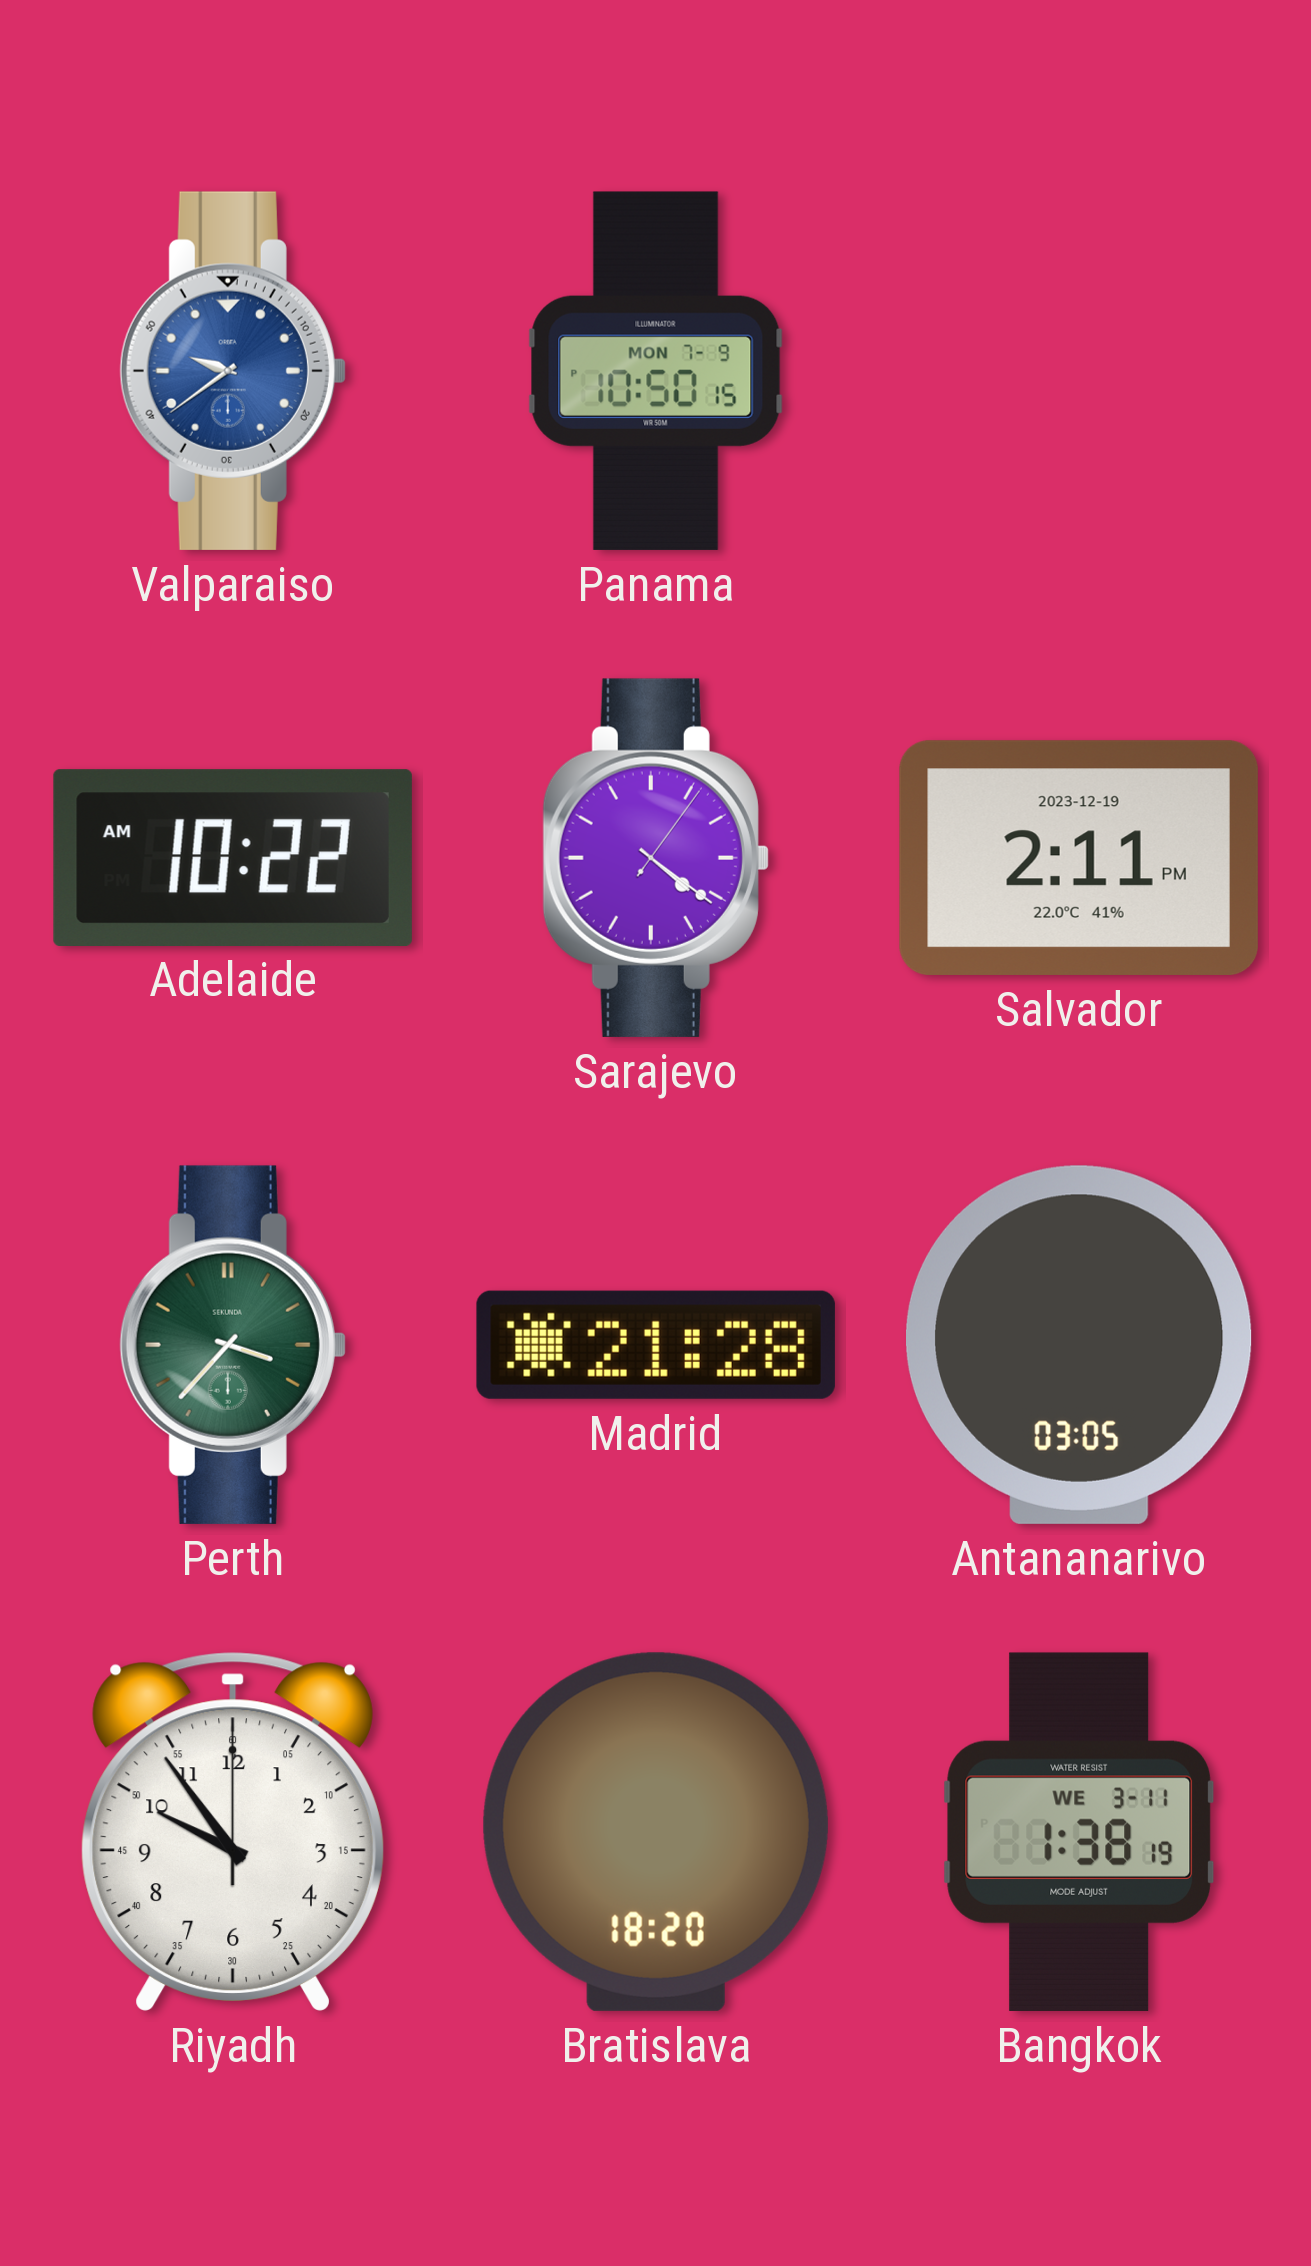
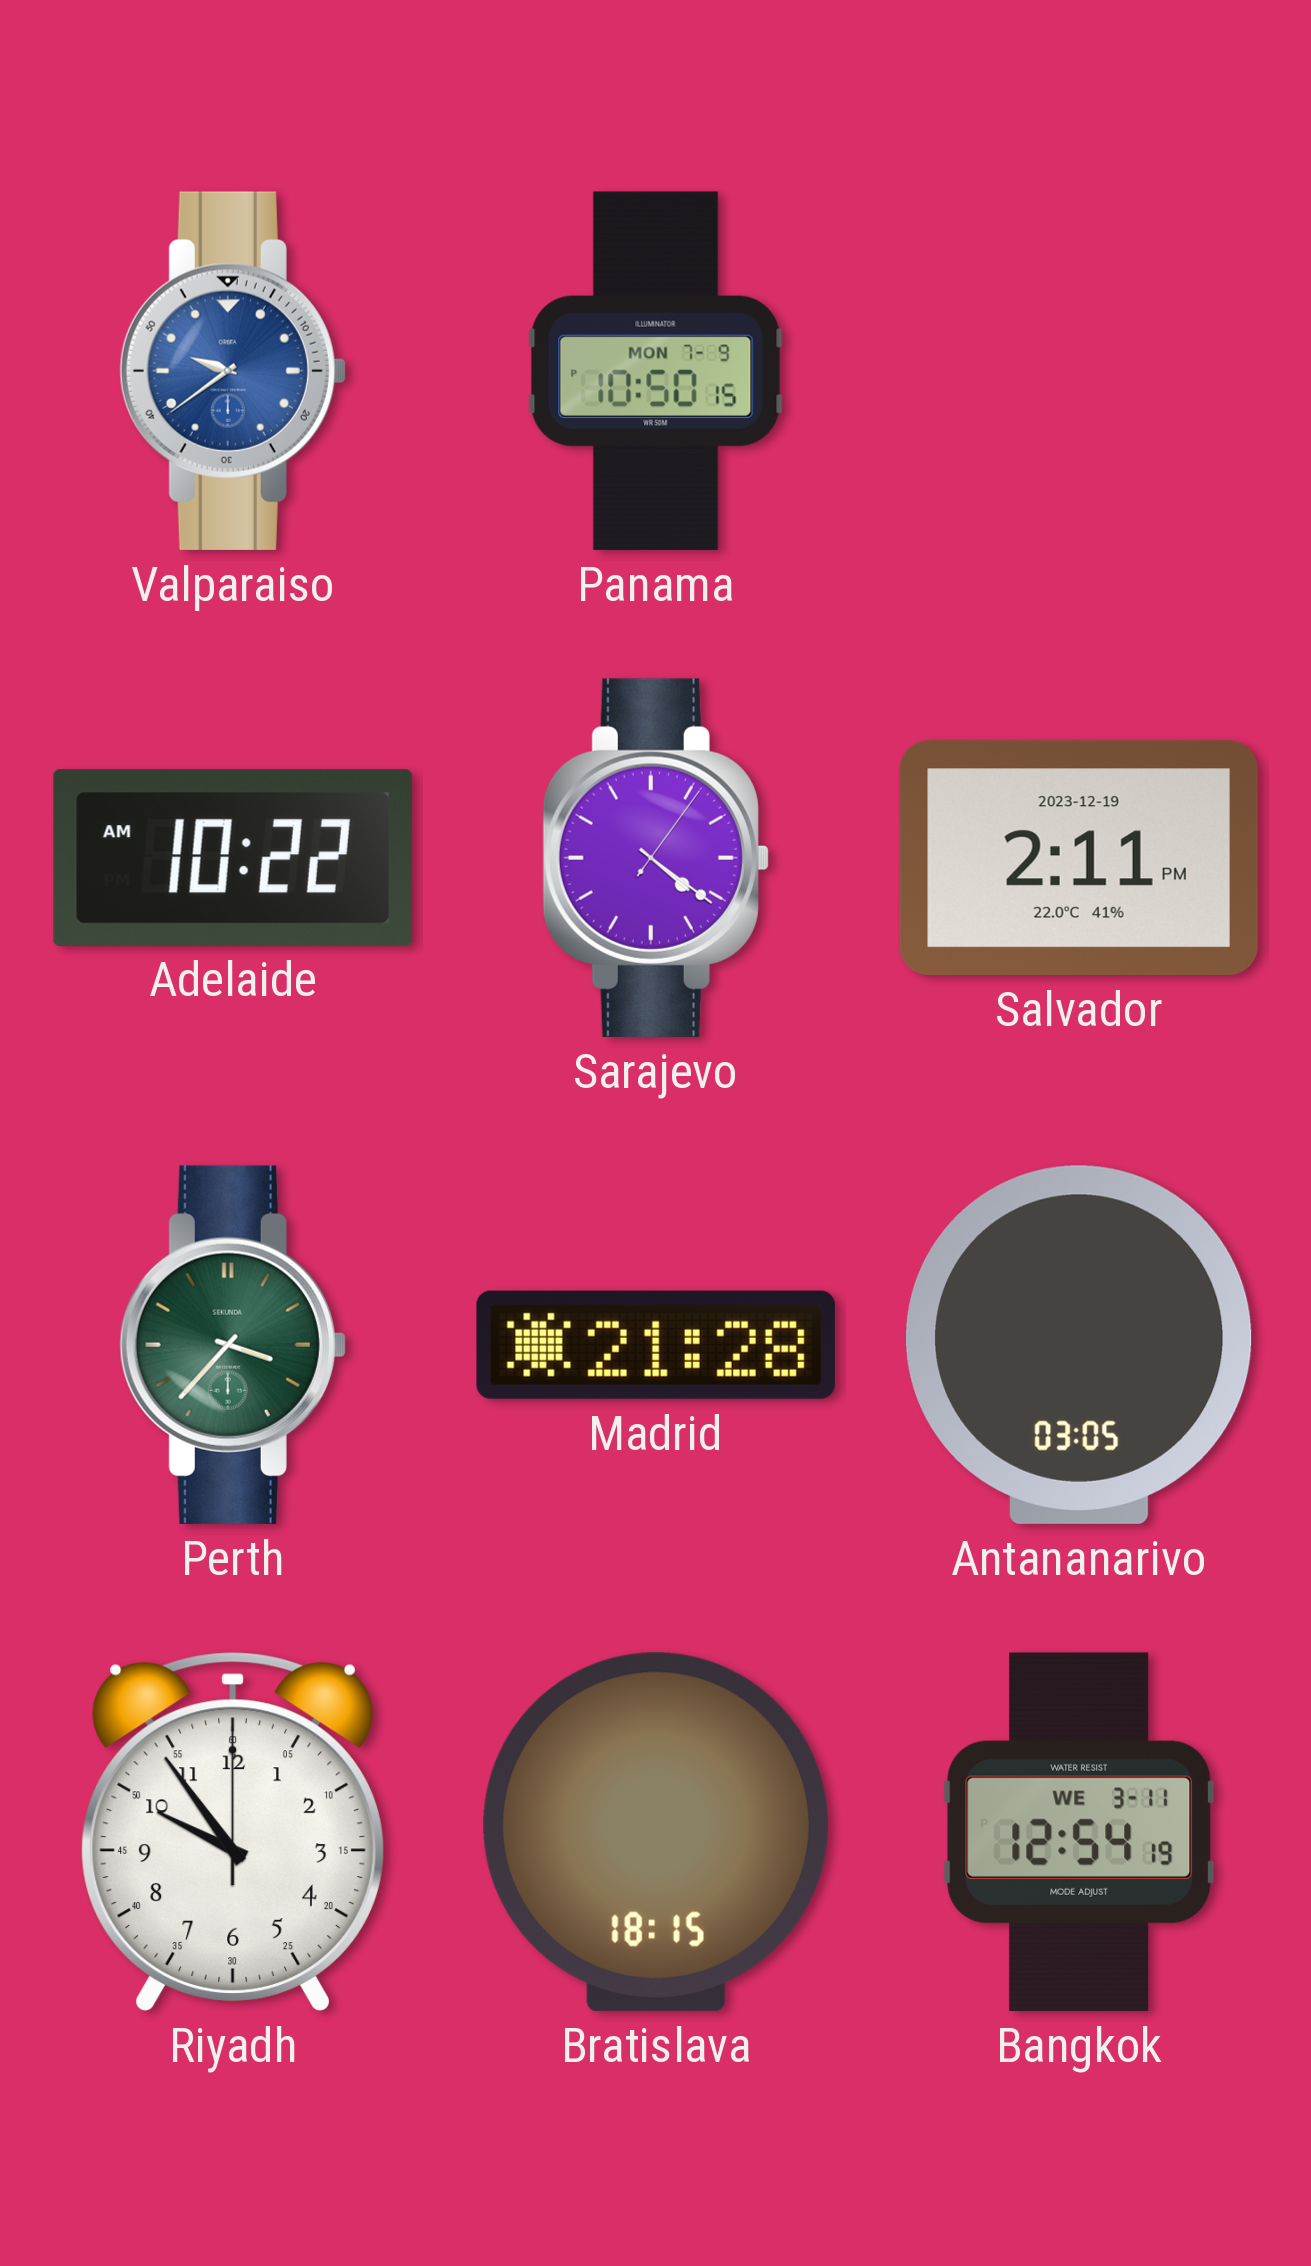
Bratislava: 18:20 -> 18:15
Bangkok: 1:38 -> 12:54
